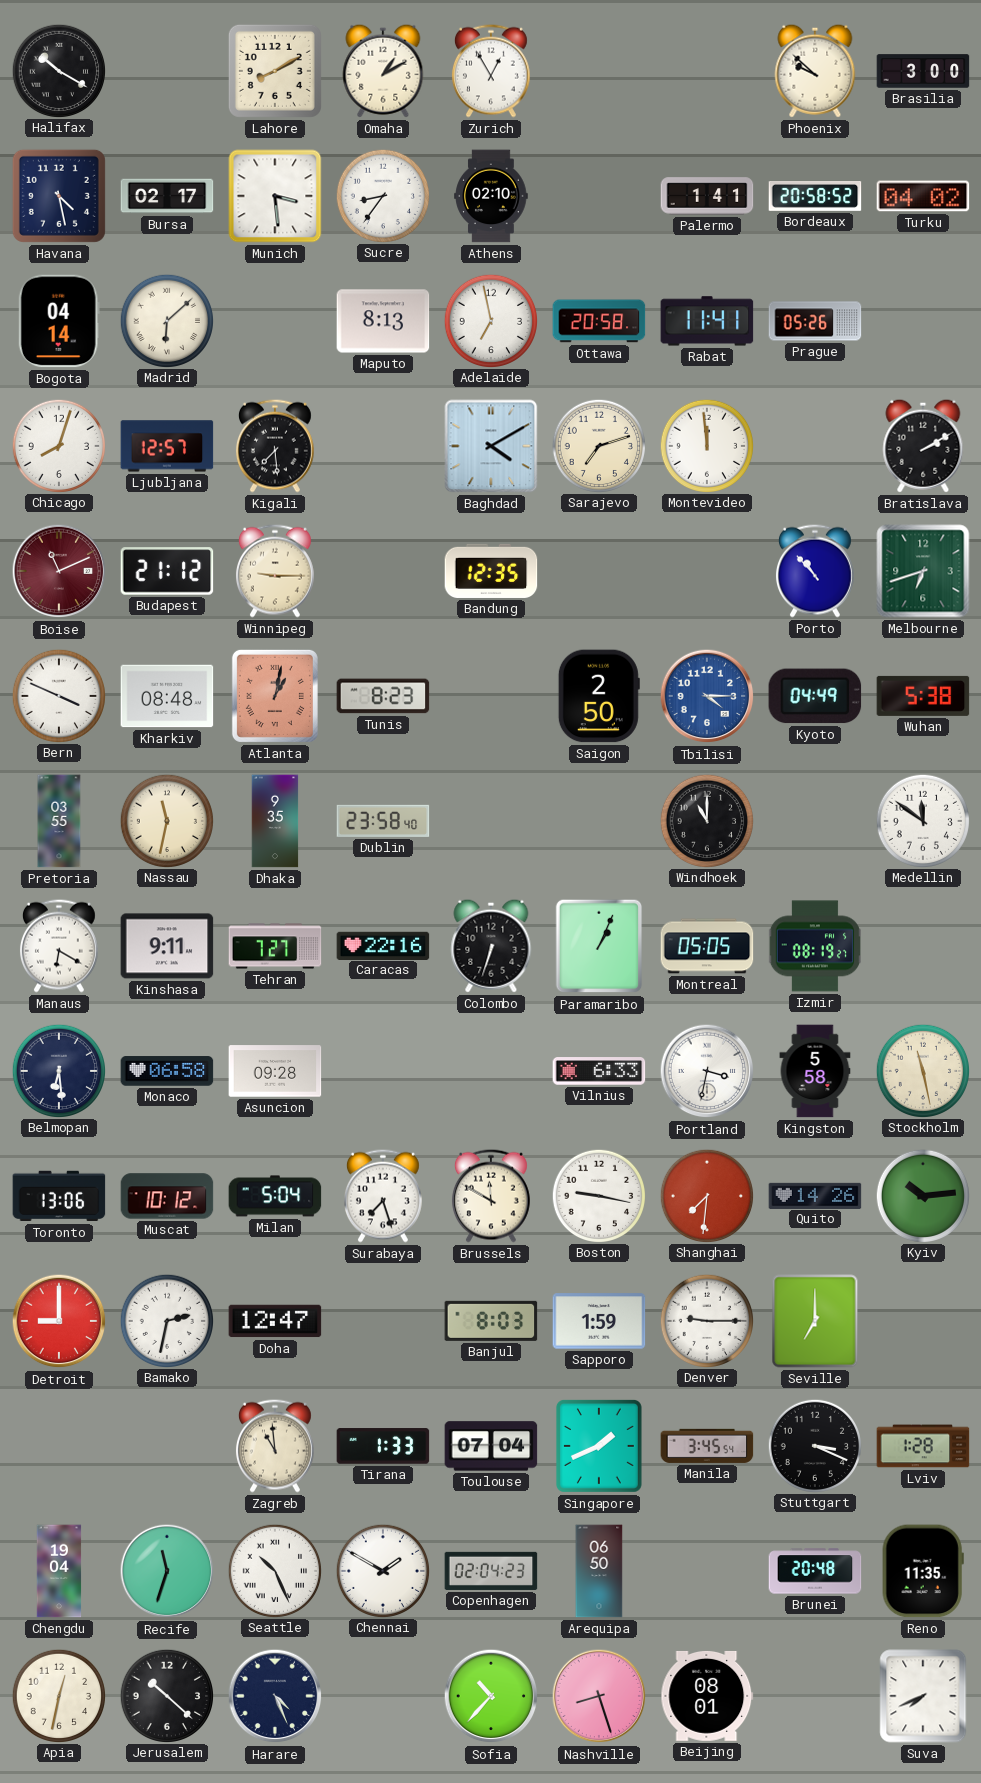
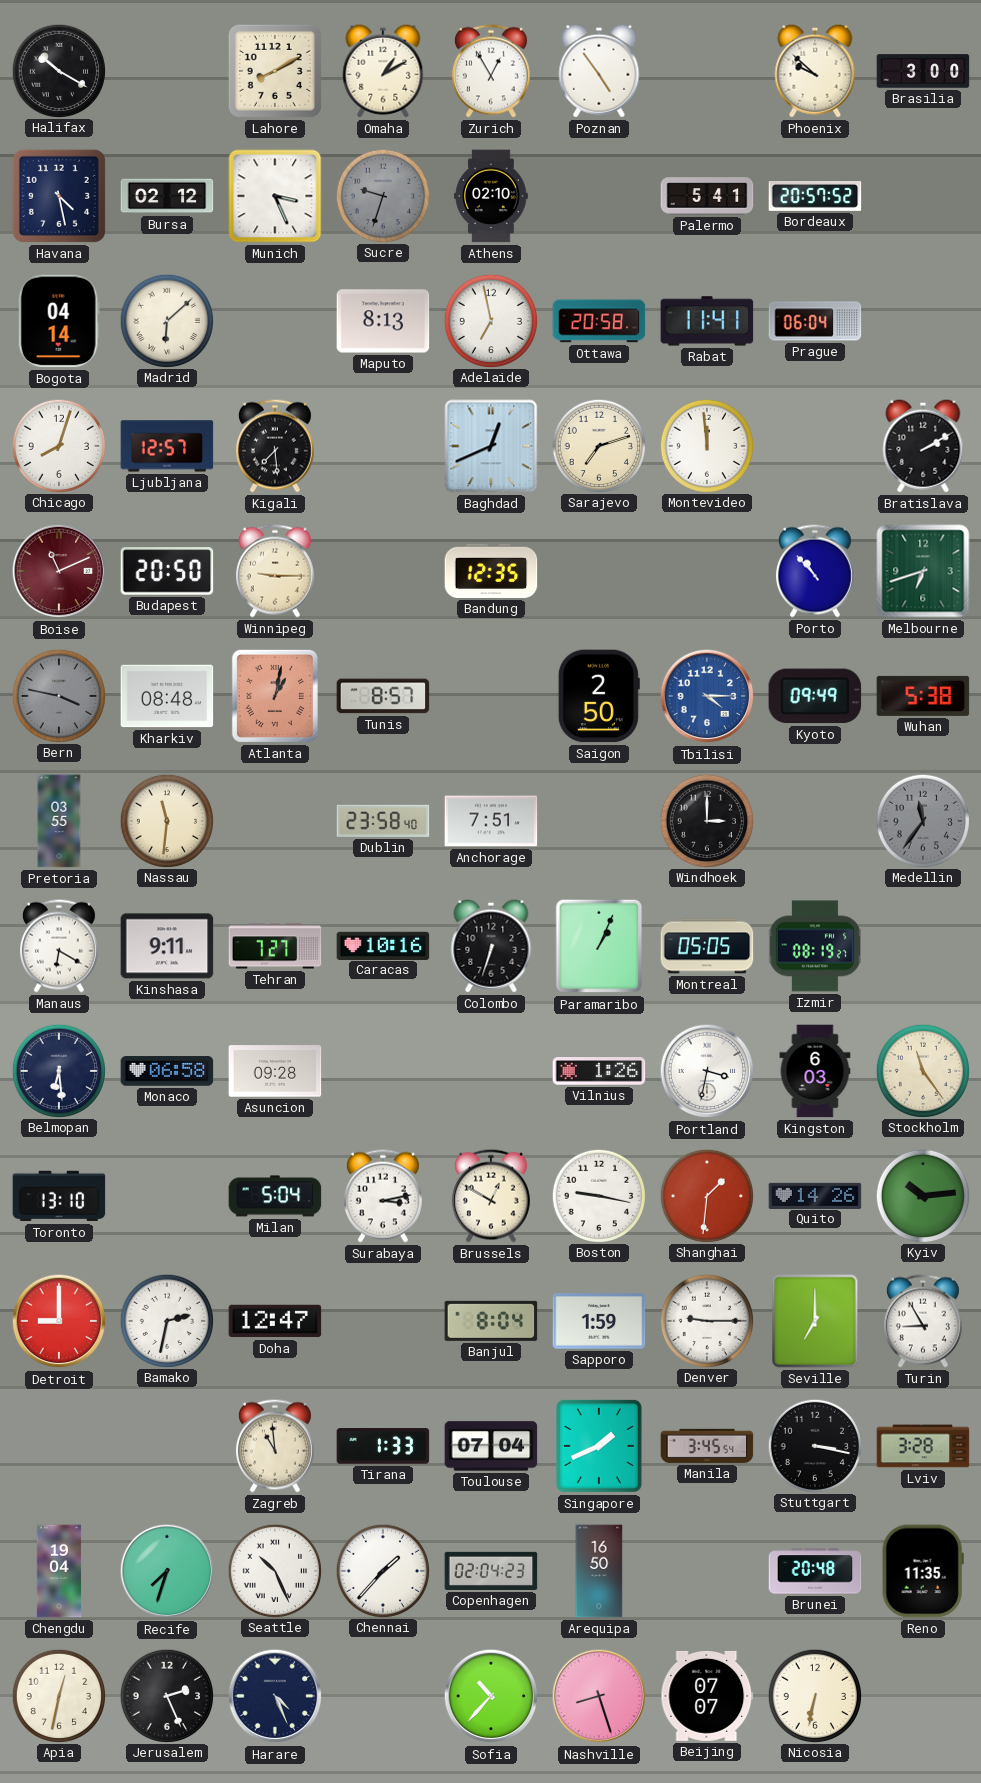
Poznan: none -> 4:54
Bursa: 02:17 -> 02:12
Munich: 3:29 -> 3:26
Sucre: 8:36 -> 9:33
Sucre dial: white -> grey
Palermo: 1:41 -> 5:41
Bordeaux: 20:58 -> 20:57
Turku: 04:02 -> none
Prague: 05:26 -> 06:04
Baghdad: 4:10 -> 12:41
Budapest: 21:12 -> 20:50
Bern: 3:49 -> 3:47
Bern dial: white -> grey
Tunis: 8:23 -> 8:57
Kyoto: 04:49 -> 09:49
Nassau: 11:32 -> 11:31
Dhaka: 9:35 -> none
Anchorage: none -> 7:51
Windhoek: 11:00 -> 3:00
Medellin: 11:51 -> 11:36
Medellin dial: white -> grey
Caracas: 22:16 -> 10:16
Vilnius: 6:33 -> 1:26
Kingston: 5:58 -> 6:03
Stockholm: 11:28 -> 11:24
Toronto: 13:06 -> 13:10
Muscat: 10:12 -> none
Surabaya: 7:27 -> 3:13
Brussels: 11:50 -> 12:50
Shanghai: 7:31 -> 1:31
Banjul: 8:03 -> 8:04
Turin: none -> 8:55
Stuttgart: 3:19 -> 3:17
Lviv: 1:28 -> 3:28
Recife: 11:33 -> 7:33
Chennai: 1:50 -> 1:37
Arequipa: 06:50 -> 16:50
Jerusalem: 10:22 -> 2:26
Beijing: 08:01 -> 07:07
Nicosia: none -> 6:32
Suva: 7:41 -> none
